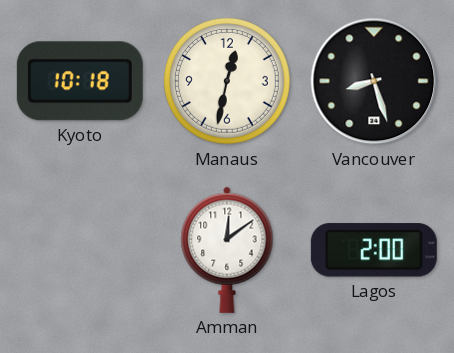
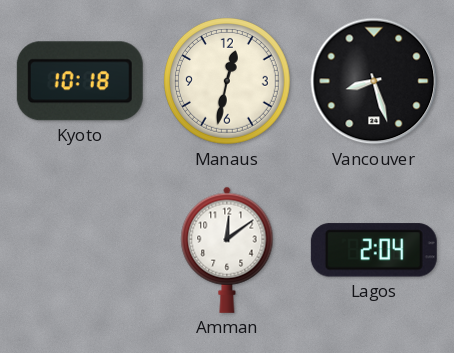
Lagos: 2:00 -> 2:04
